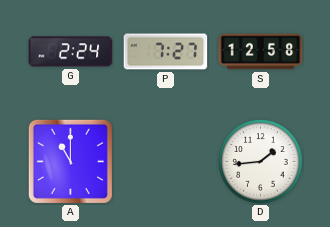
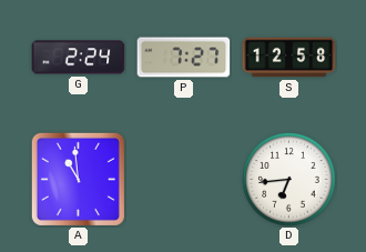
A: 11:00 -> 10:59
D: 1:44 -> 6:44
